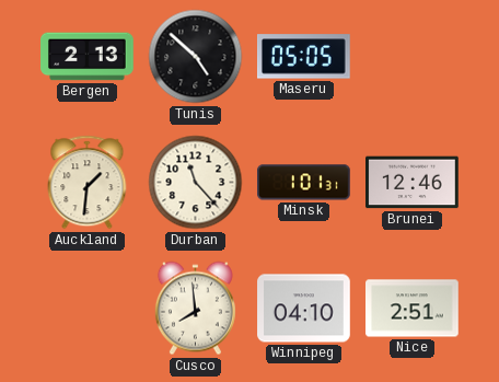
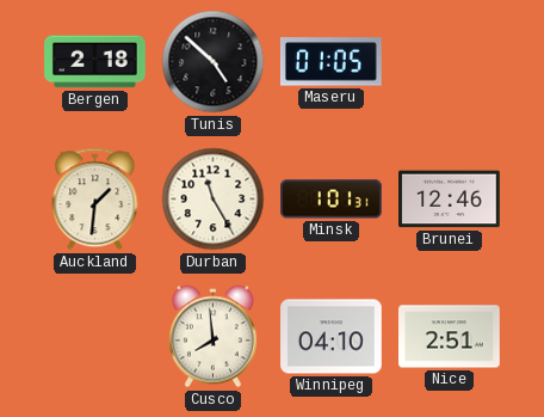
Bergen: 2:13 -> 2:18
Maseru: 05:05 -> 01:05
Durban: 11:23 -> 11:25
